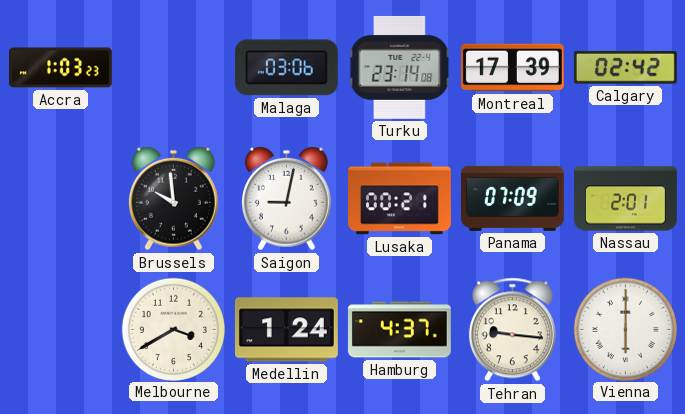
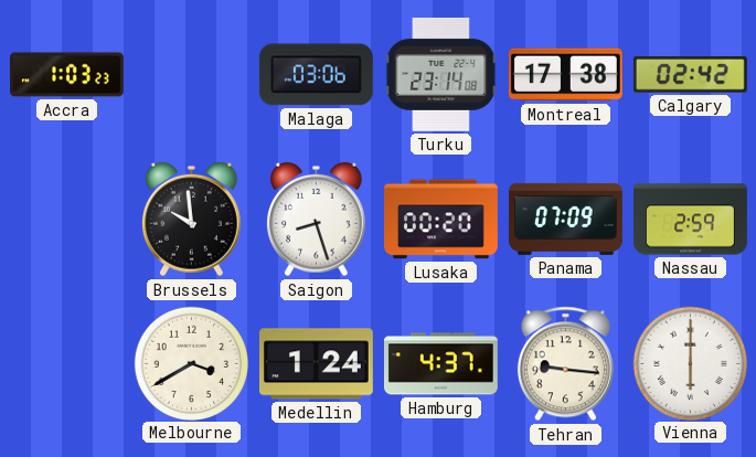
Montreal: 17:39 -> 17:38
Saigon: 9:02 -> 8:27
Lusaka: 00:21 -> 00:20
Nassau: 2:01 -> 2:59
